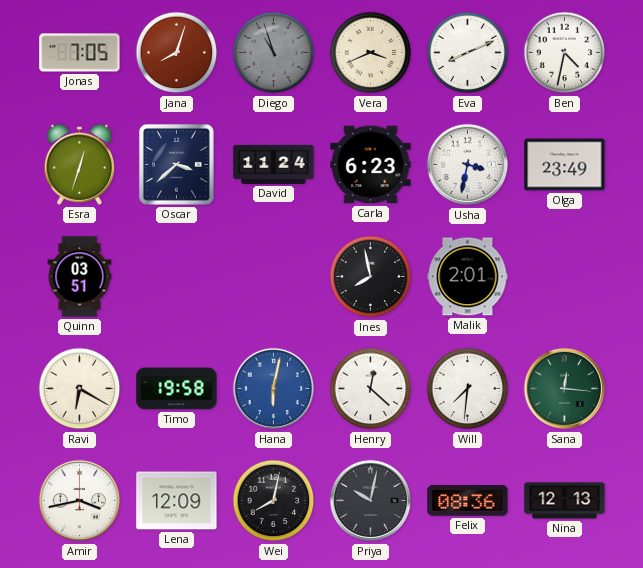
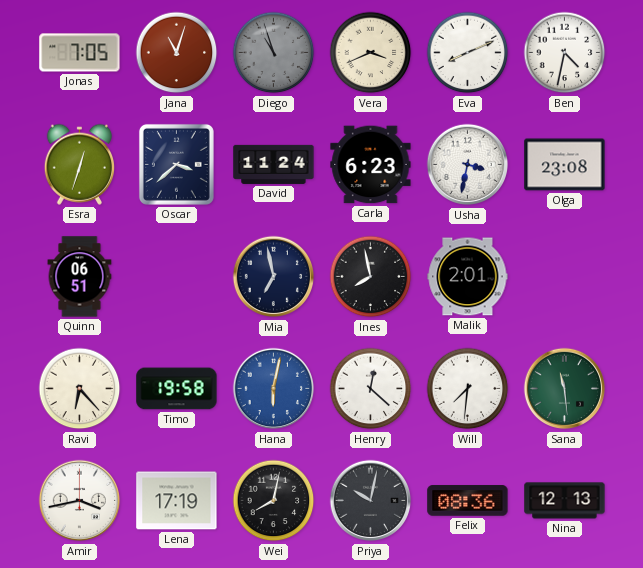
Jana: 8:03 -> 11:03
Olga: 23:49 -> 23:08
Quinn: 03:51 -> 06:51
Mia: none -> 6:58
Ravi: 6:20 -> 6:23
Sana: 12:16 -> 11:29
Lena: 12:09 -> 17:19
